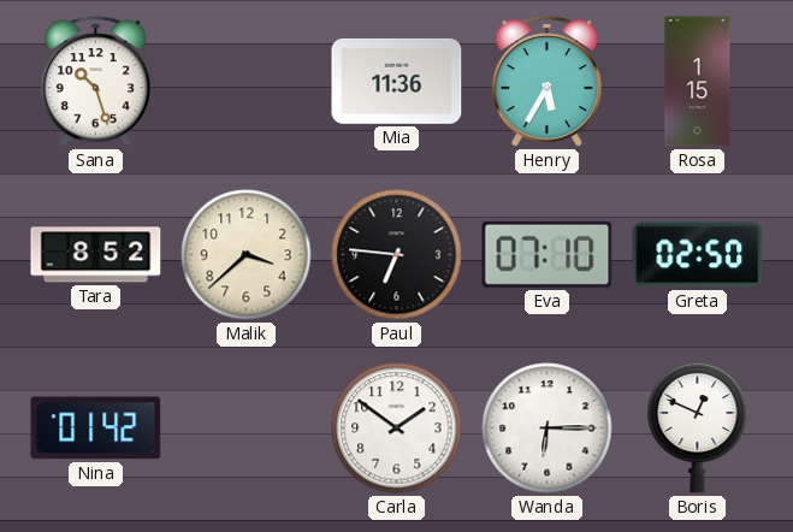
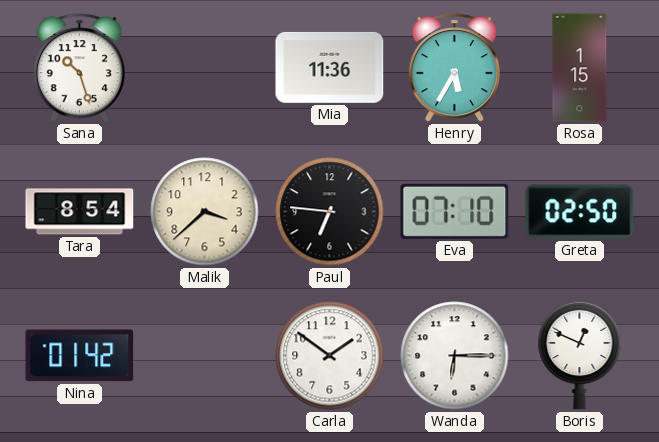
Tara: 8:52 -> 8:54
